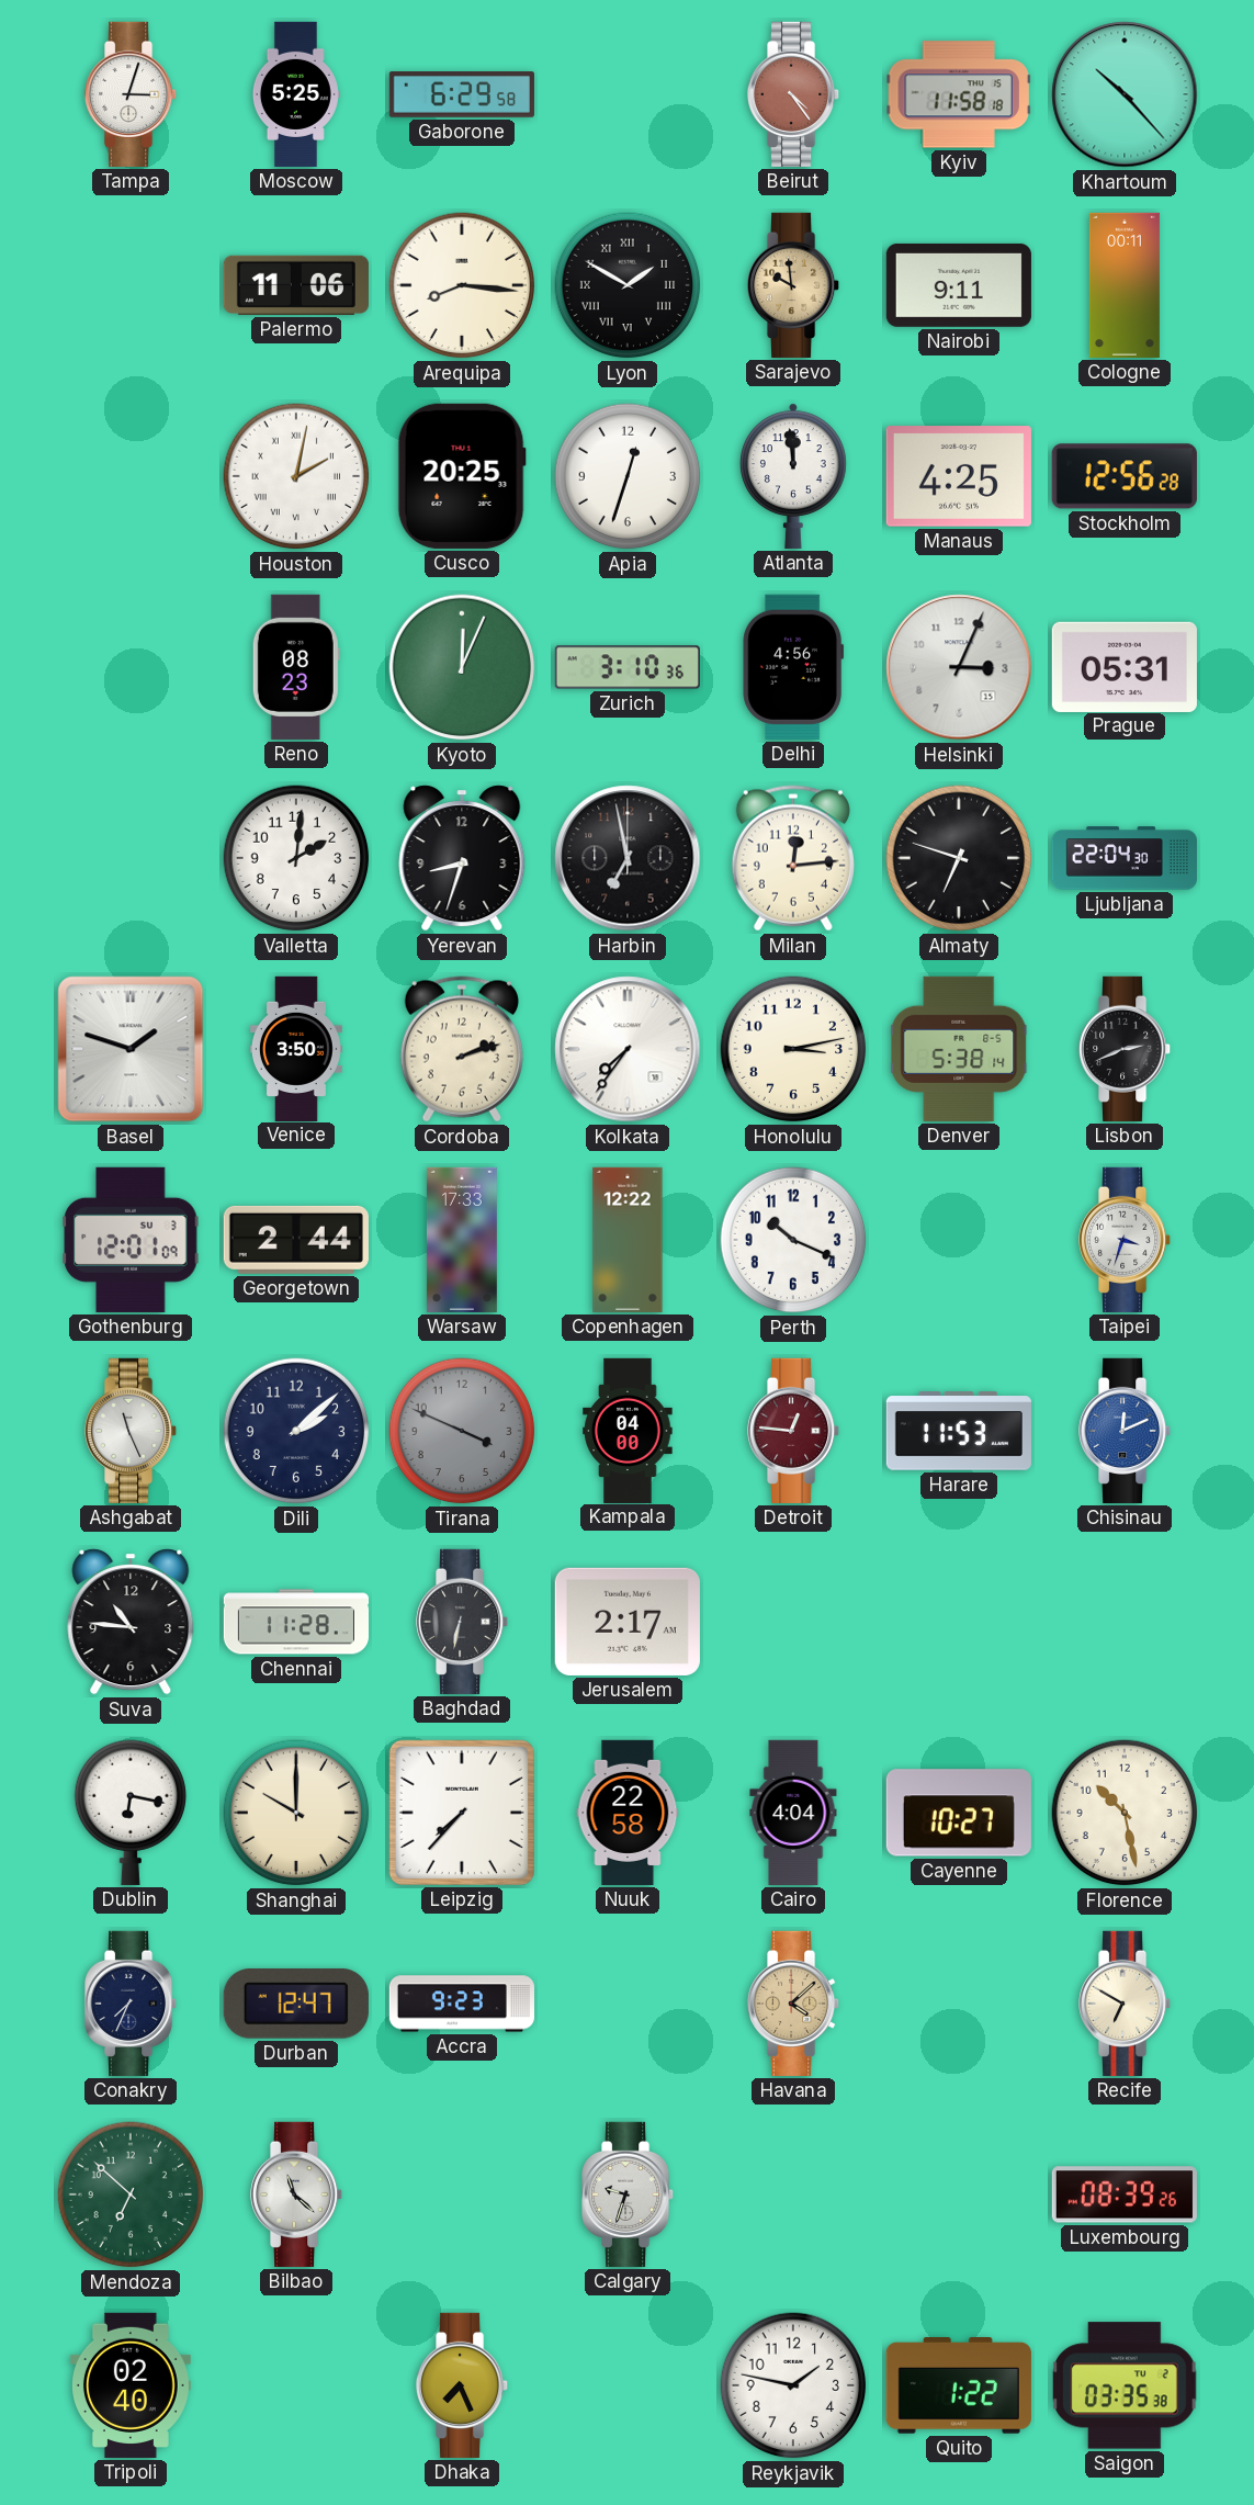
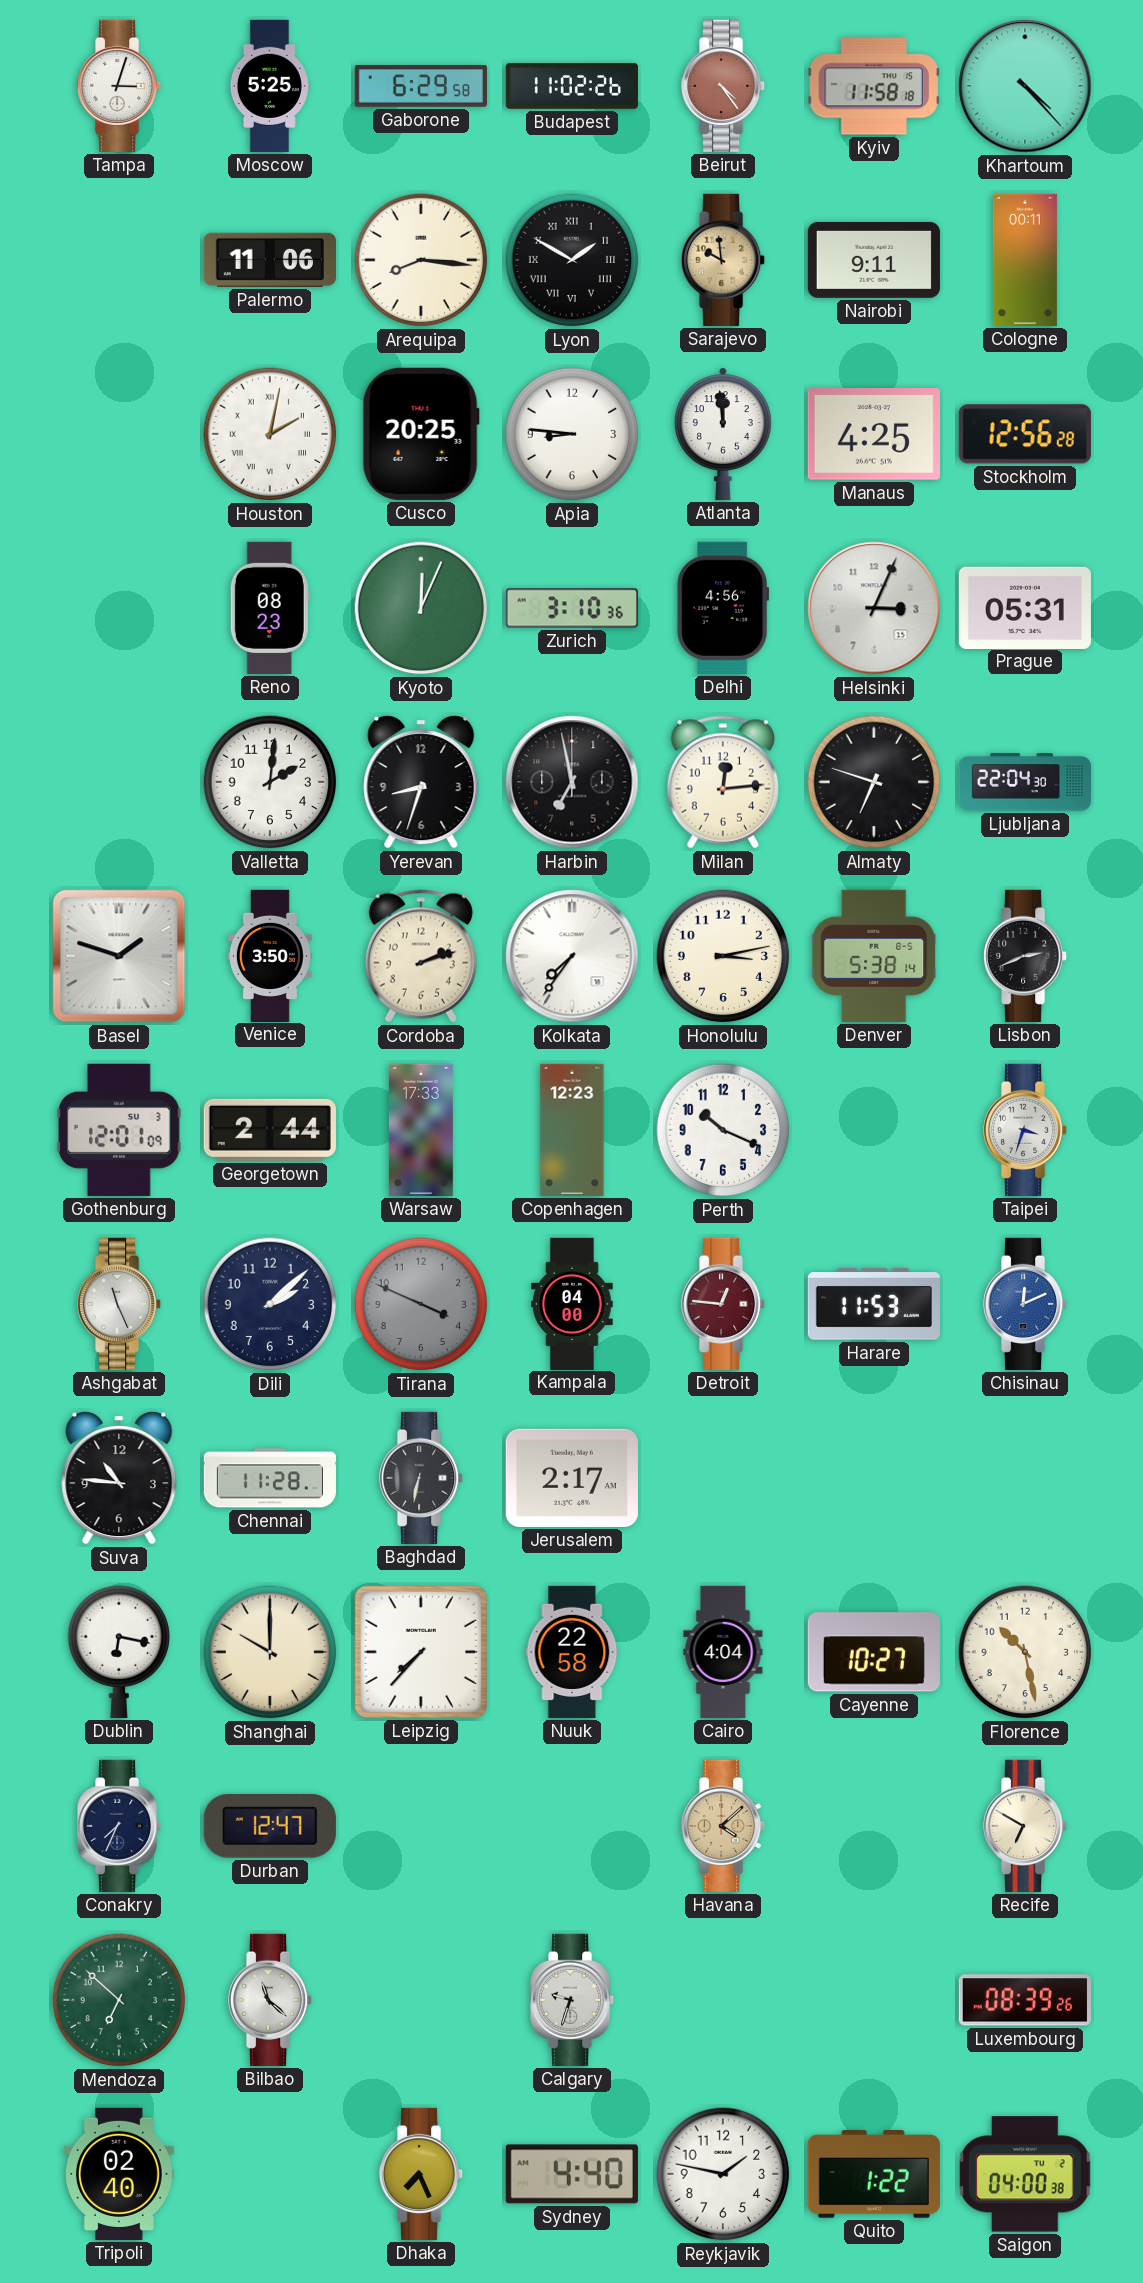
Budapest: none -> 11:02
Khartoum: 10:23 -> 4:23
Apia: 12:33 -> 8:46
Copenhagen: 12:22 -> 12:23
Accra: 9:23 -> none
Sydney: none -> 4:40
Saigon: 03:35 -> 04:00
